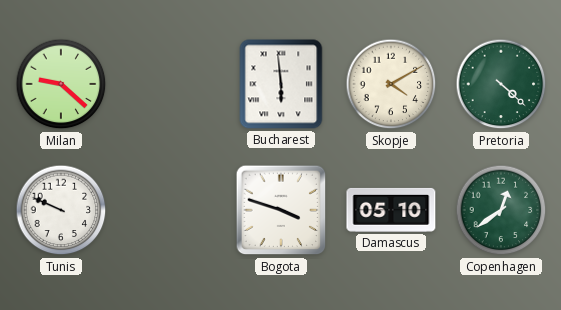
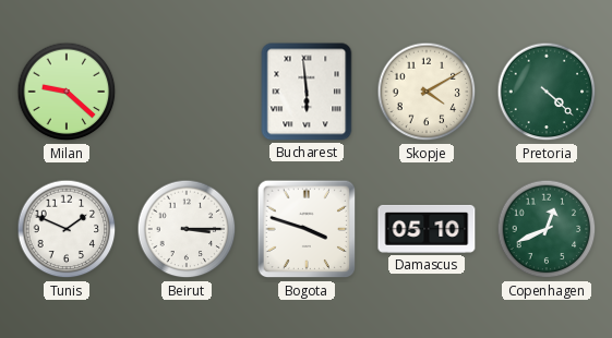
Tunis: 9:49 -> 1:49
Beirut: none -> 3:15
Copenhagen: 12:39 -> 12:41
